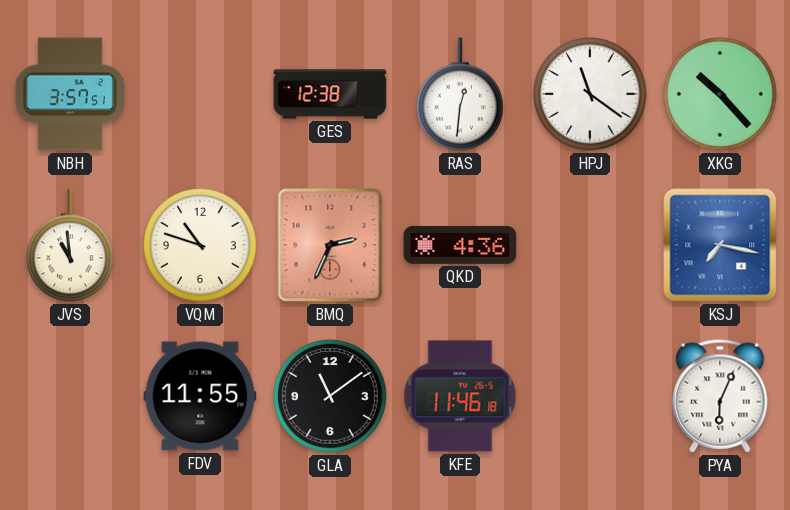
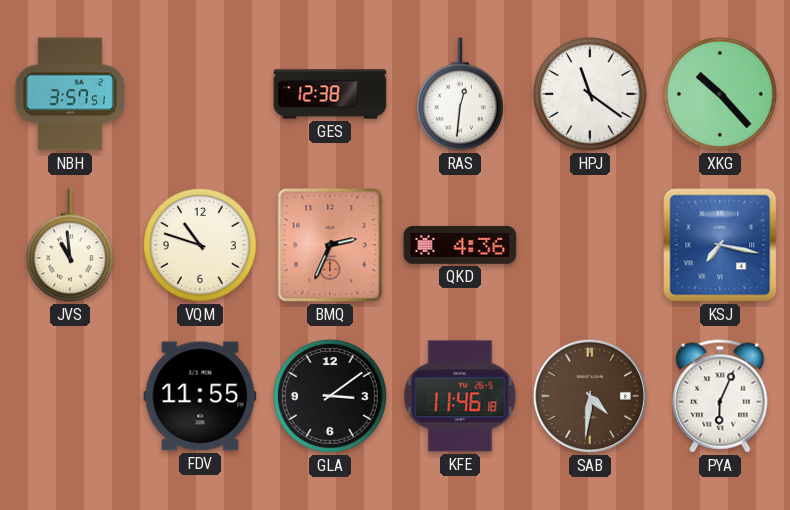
GLA: 11:09 -> 3:09
SAB: none -> 4:31
